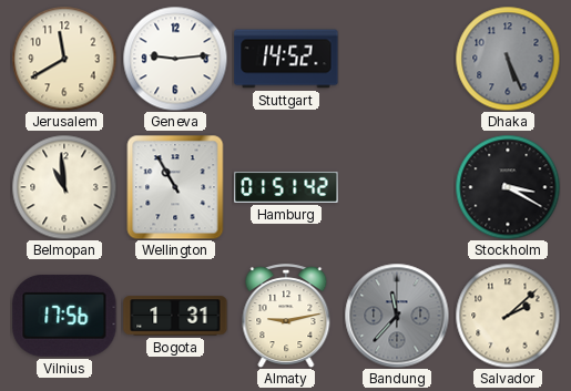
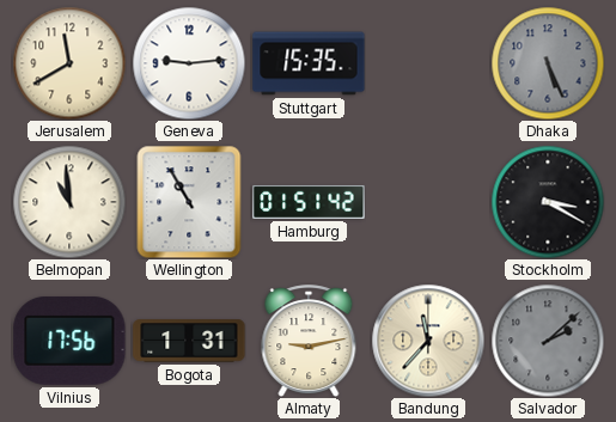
Stuttgart: 14:52 -> 15:35
Bandung dial: grey -> cream
Salvador dial: cream -> grey
